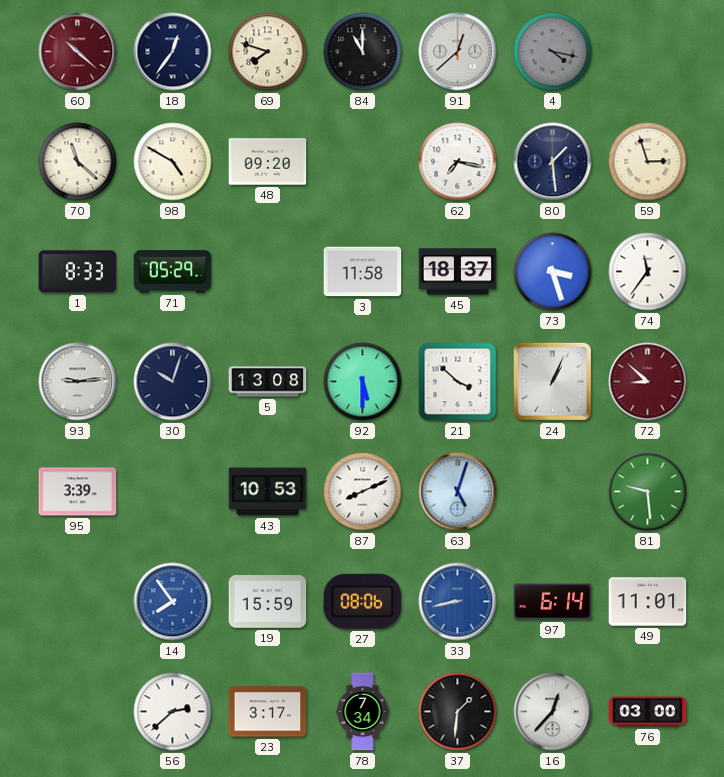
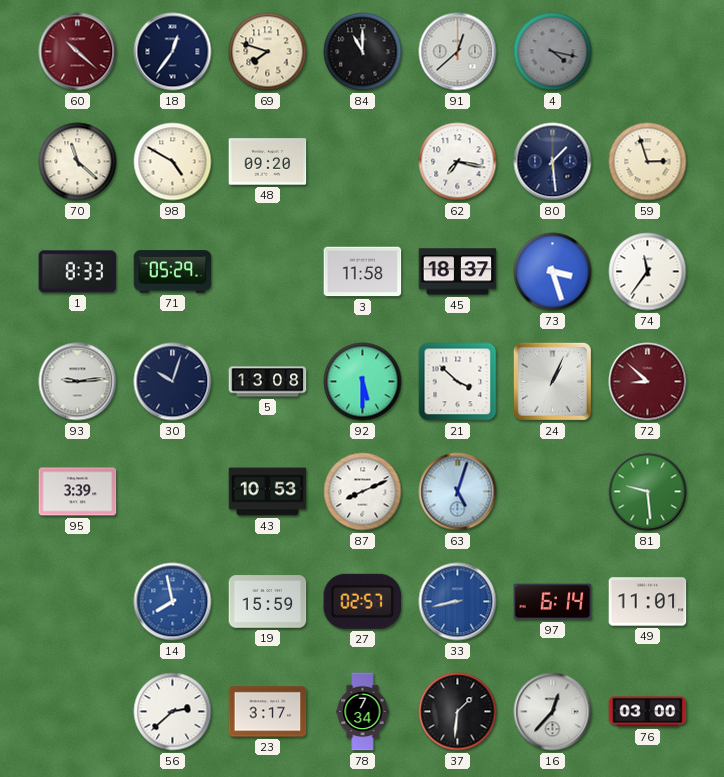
14: 7:54 -> 7:58
27: 08:06 -> 02:57
